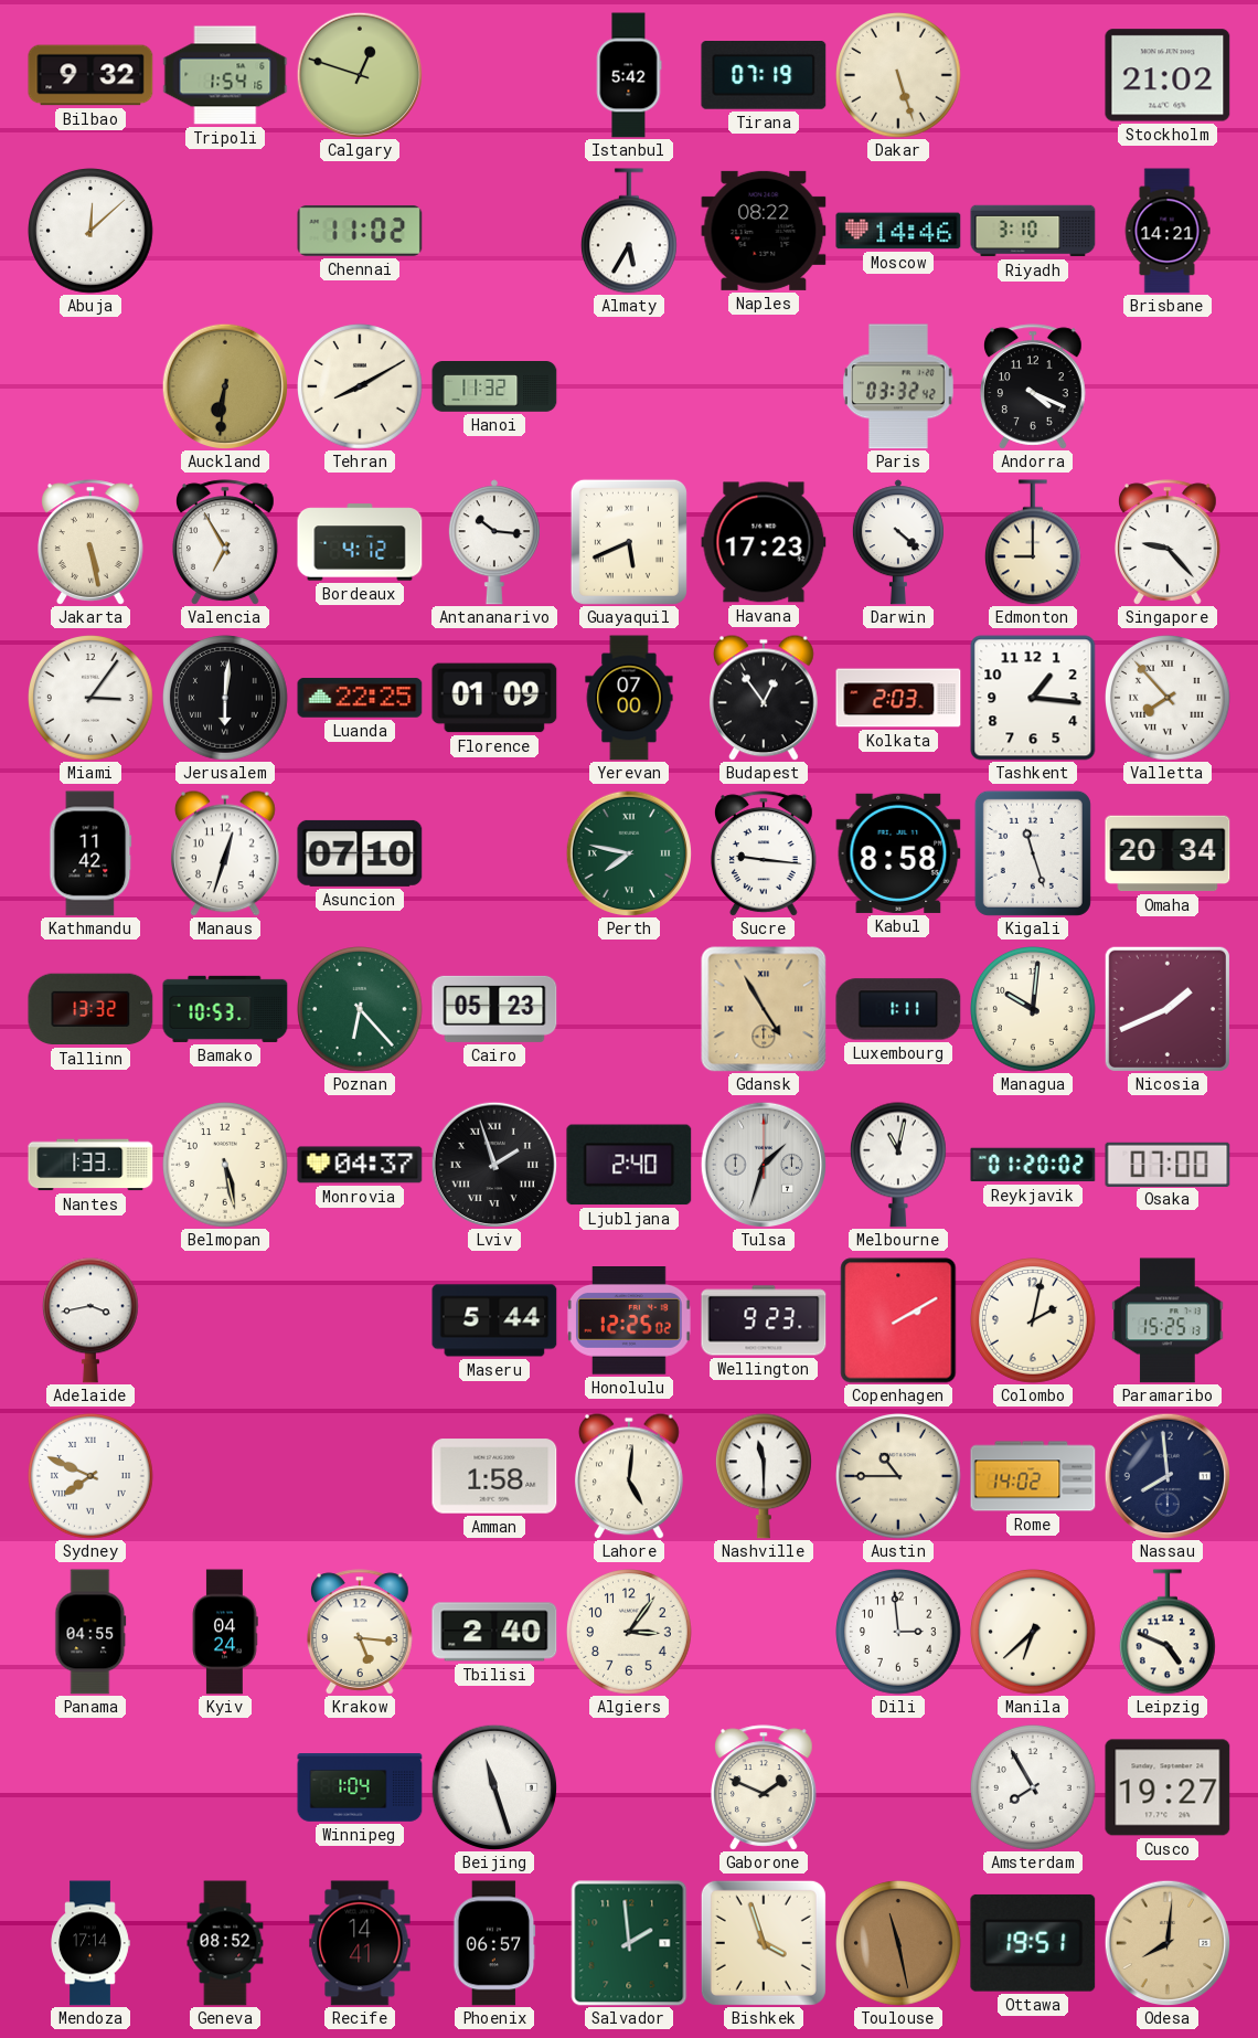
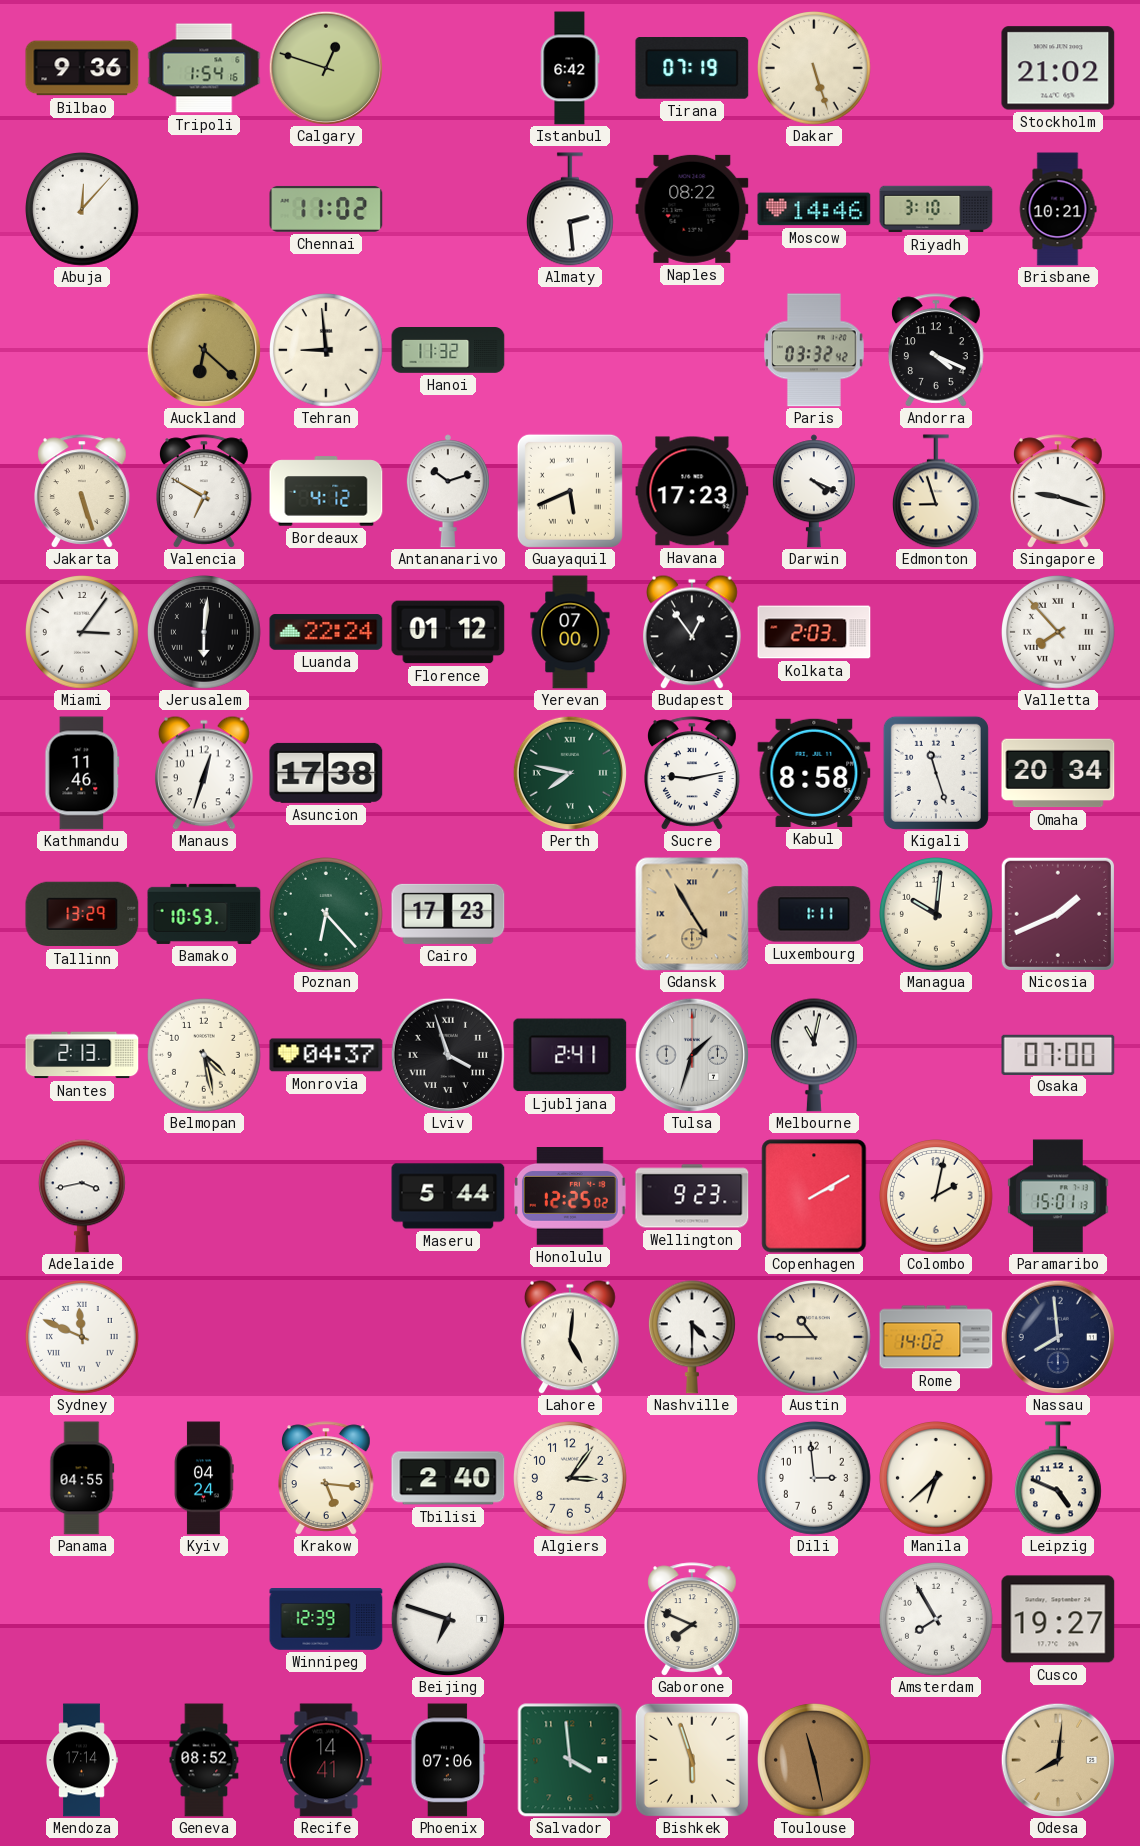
Bilbao: 9:32 -> 9:36
Istanbul: 5:42 -> 6:42
Abuja: 12:08 -> 12:07
Almaty: 5:35 -> 2:29
Brisbane: 14:21 -> 10:21
Auckland: 6:31 -> 6:22
Tehran: 8:10 -> 8:59
Jakarta: 5:28 -> 5:27
Valencia: 6:55 -> 6:50
Antananarivo: 10:16 -> 10:12
Darwin: 4:22 -> 4:19
Edmonton: 9:00 -> 8:57
Singapore: 9:23 -> 9:18
Luanda: 22:25 -> 22:24
Florence: 01:09 -> 01:12
Tashkent: 1:16 -> none
Kathmandu: 11:42 -> 11:46
Asuncion: 07:10 -> 17:38
Sucre: 9:16 -> 9:13
Tallinn: 13:32 -> 13:29
Cairo: 05:23 -> 17:23
Nantes: 1:33 -> 2:13
Belmopan: 5:28 -> 4:28
Lviv: 1:57 -> 3:57
Ljubljana: 2:40 -> 2:41
Reykjavik: 01:20 -> none
Paramaribo: 15:25 -> 15:01
Sydney: 7:49 -> 11:49
Amman: 1:58 -> none
Nashville: 11:30 -> 4:30
Winnipeg: 1:04 -> 12:39
Beijing: 11:27 -> 6:48
Gaborone: 1:49 -> 7:49
Phoenix: 06:57 -> 07:06
Salvador: 1:59 -> 3:59
Bishkek: 3:57 -> 5:57
Ottawa: 19:51 -> none
